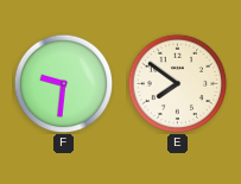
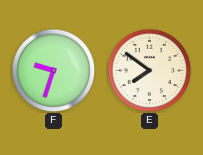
F: 9:31 -> 9:33
